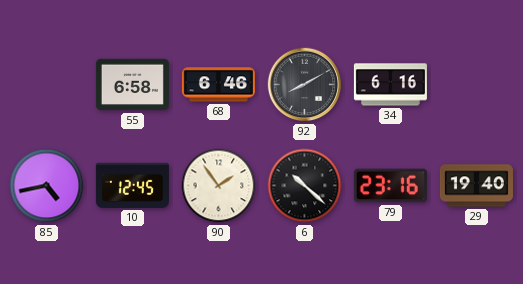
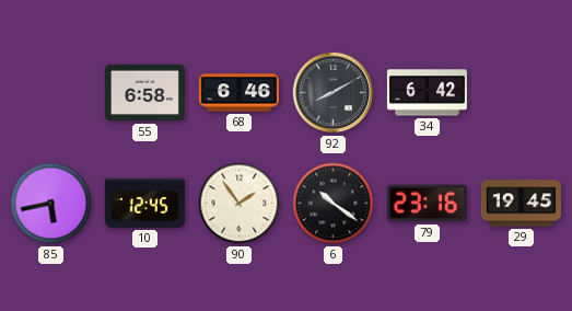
34: 6:16 -> 6:42
85: 4:43 -> 5:43
6: 10:22 -> 10:21
29: 19:40 -> 19:45
